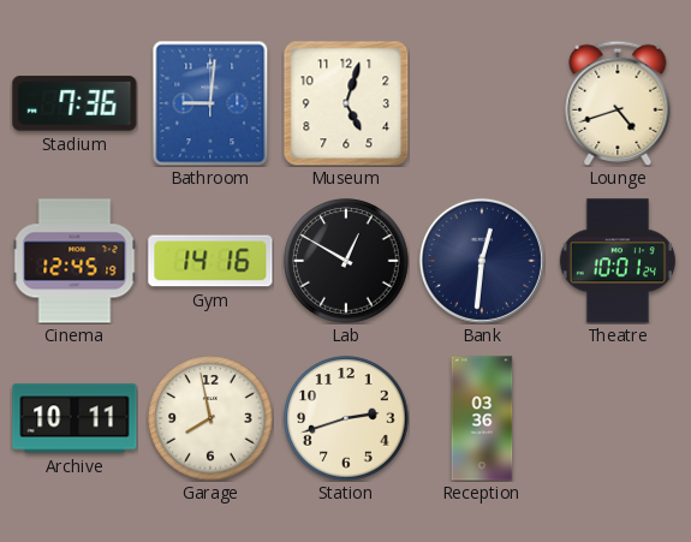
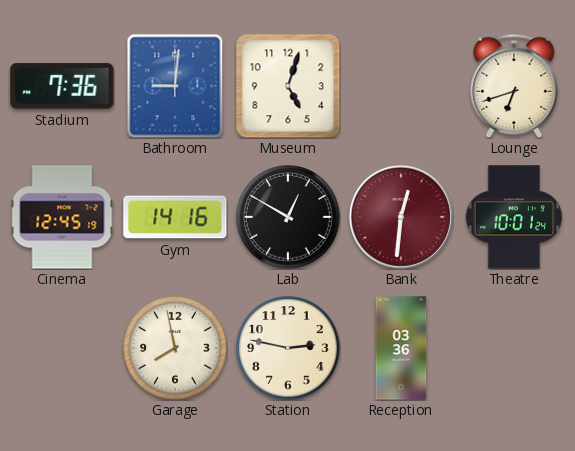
Lounge: 4:42 -> 6:42
Bank dial: navy -> burgundy
Archive: 10:11 -> none
Station: 2:42 -> 2:47
